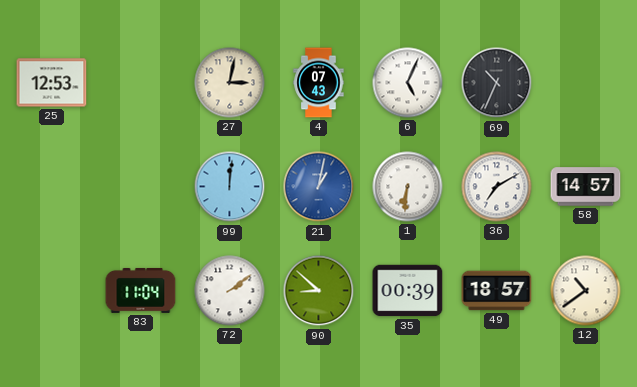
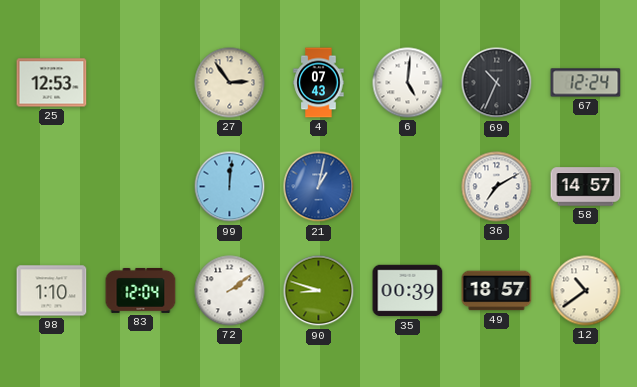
27: 3:02 -> 2:54
6: 5:04 -> 5:01
67: none -> 12:24
1: 6:31 -> none
98: none -> 1:10
83: 11:04 -> 12:04
90: 8:52 -> 8:48
